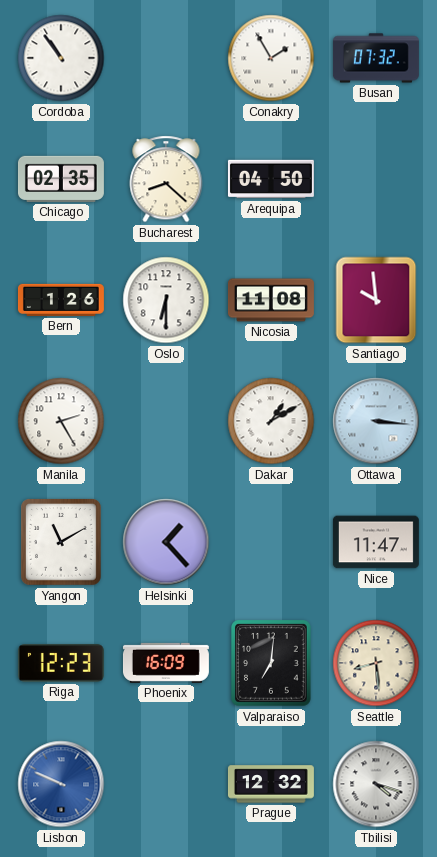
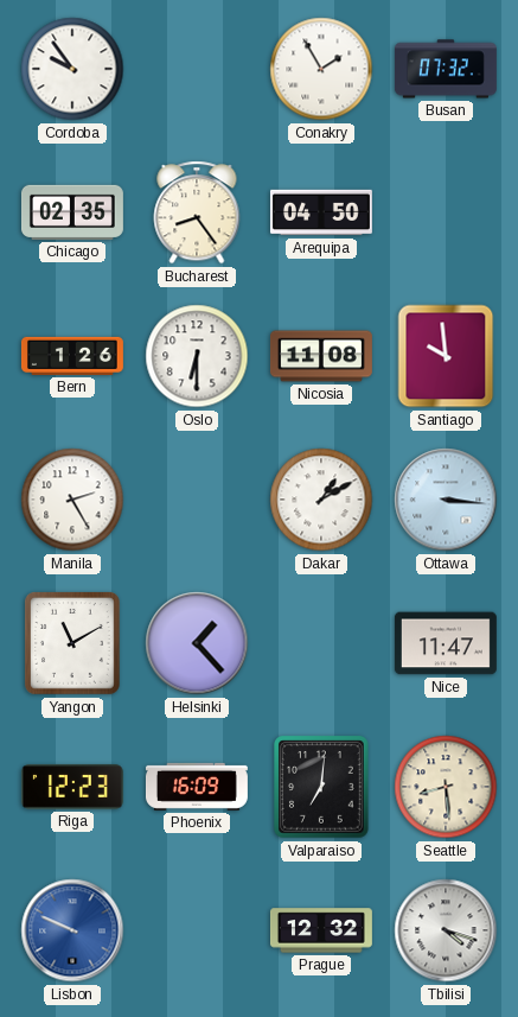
Cordoba: 10:54 -> 9:54
Bucharest: 8:22 -> 8:24
